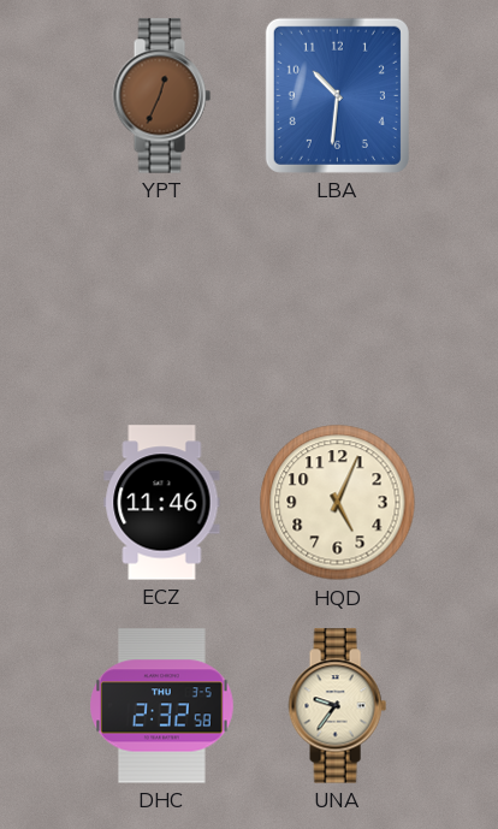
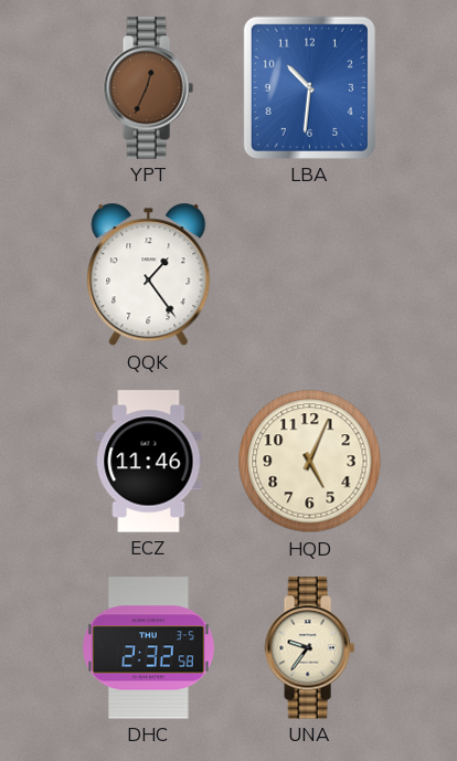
QQK: none -> 1:24
